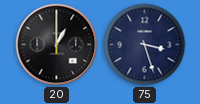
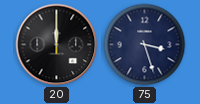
20: 1:00 -> 12:00
